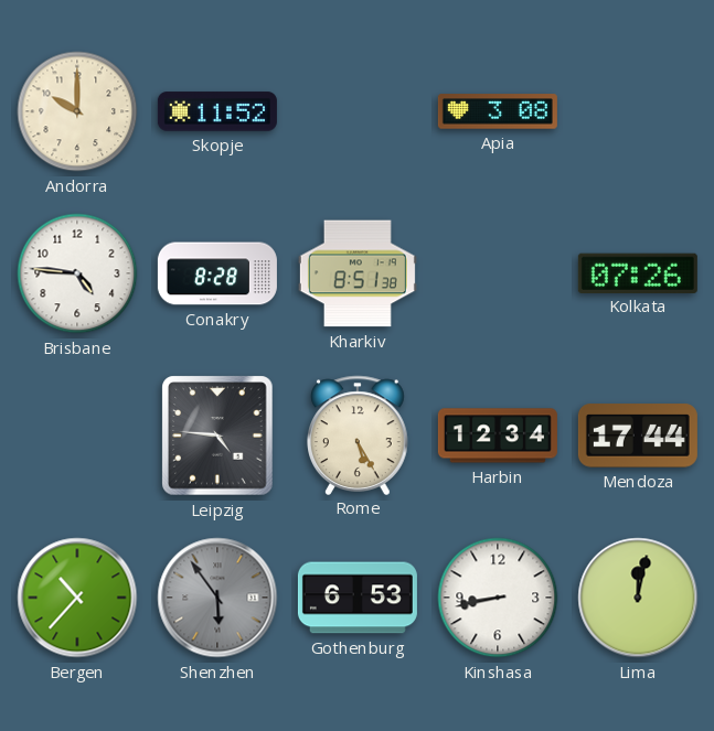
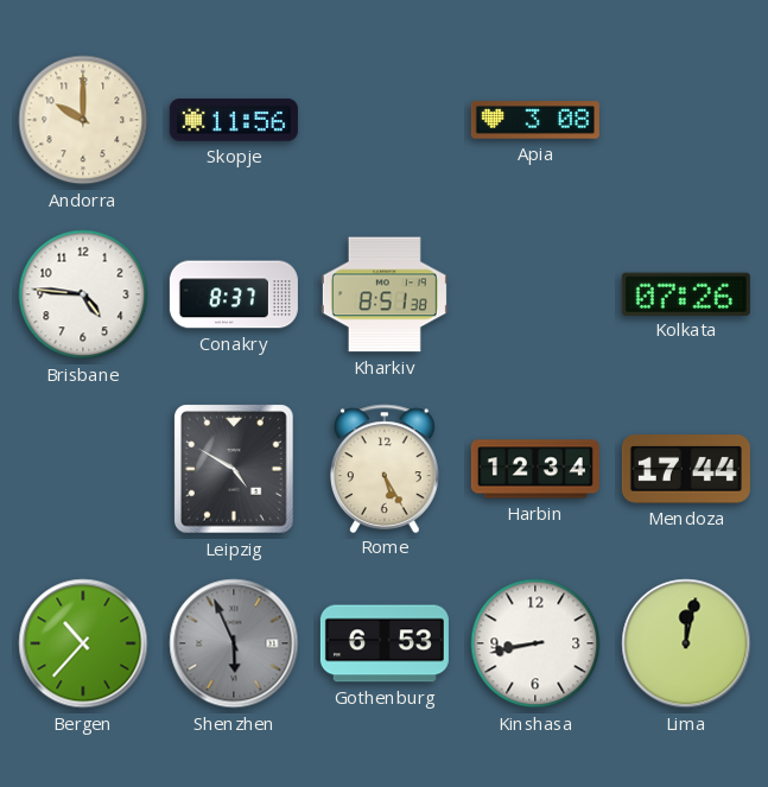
Skopje: 11:52 -> 11:56
Conakry: 8:28 -> 8:37
Leipzig: 4:46 -> 4:50
Shenzhen: 5:54 -> 5:56
